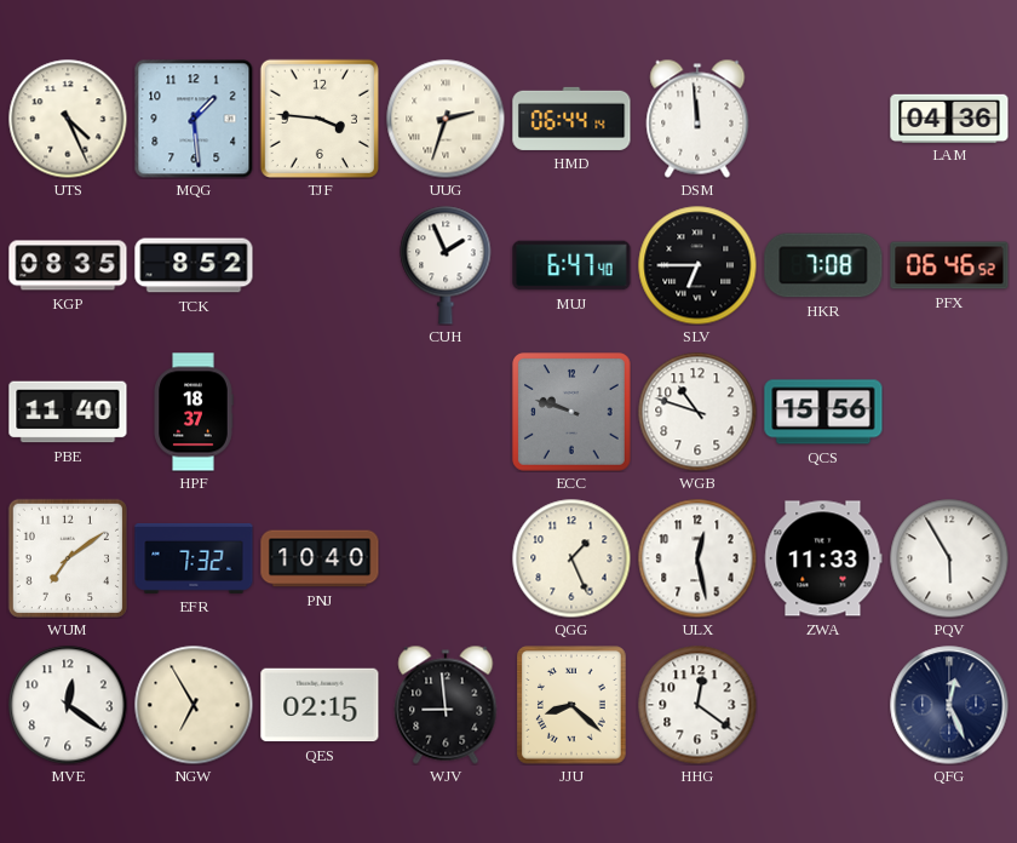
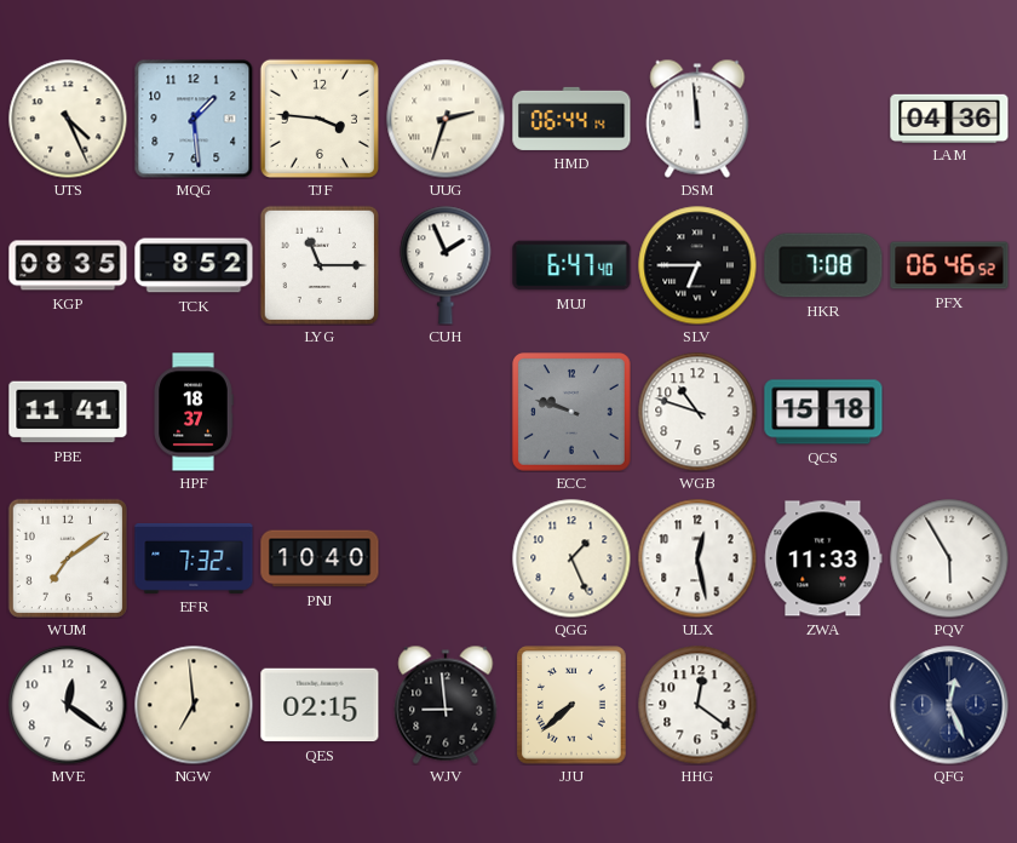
LYG: none -> 11:15
PBE: 11:40 -> 11:41
QCS: 15:56 -> 15:18
NGW: 6:55 -> 6:59
JJU: 8:22 -> 7:38
